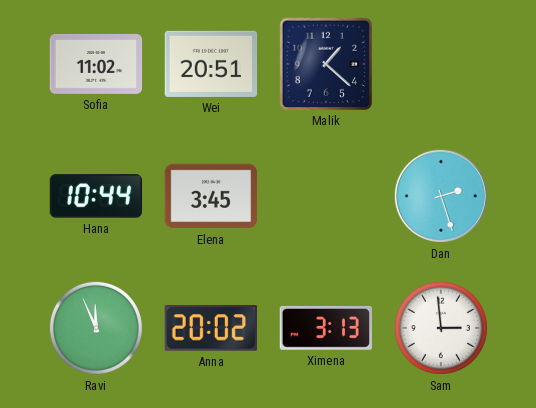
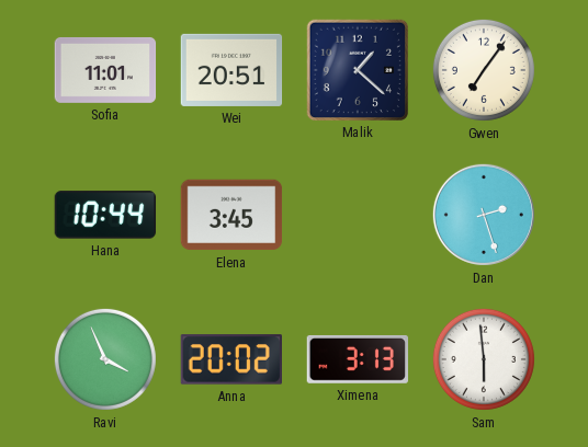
Sofia: 11:02 -> 11:01
Gwen: none -> 7:06
Ravi: 11:56 -> 3:56
Sam: 2:59 -> 5:59
